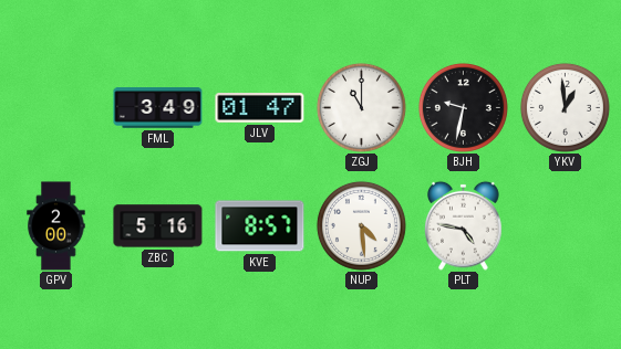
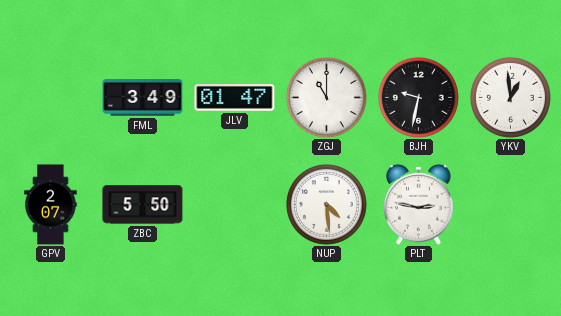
GPV: 2:00 -> 2:07
ZBC: 5:16 -> 5:50
KVE: 8:57 -> none
PLT: 4:47 -> 2:47
